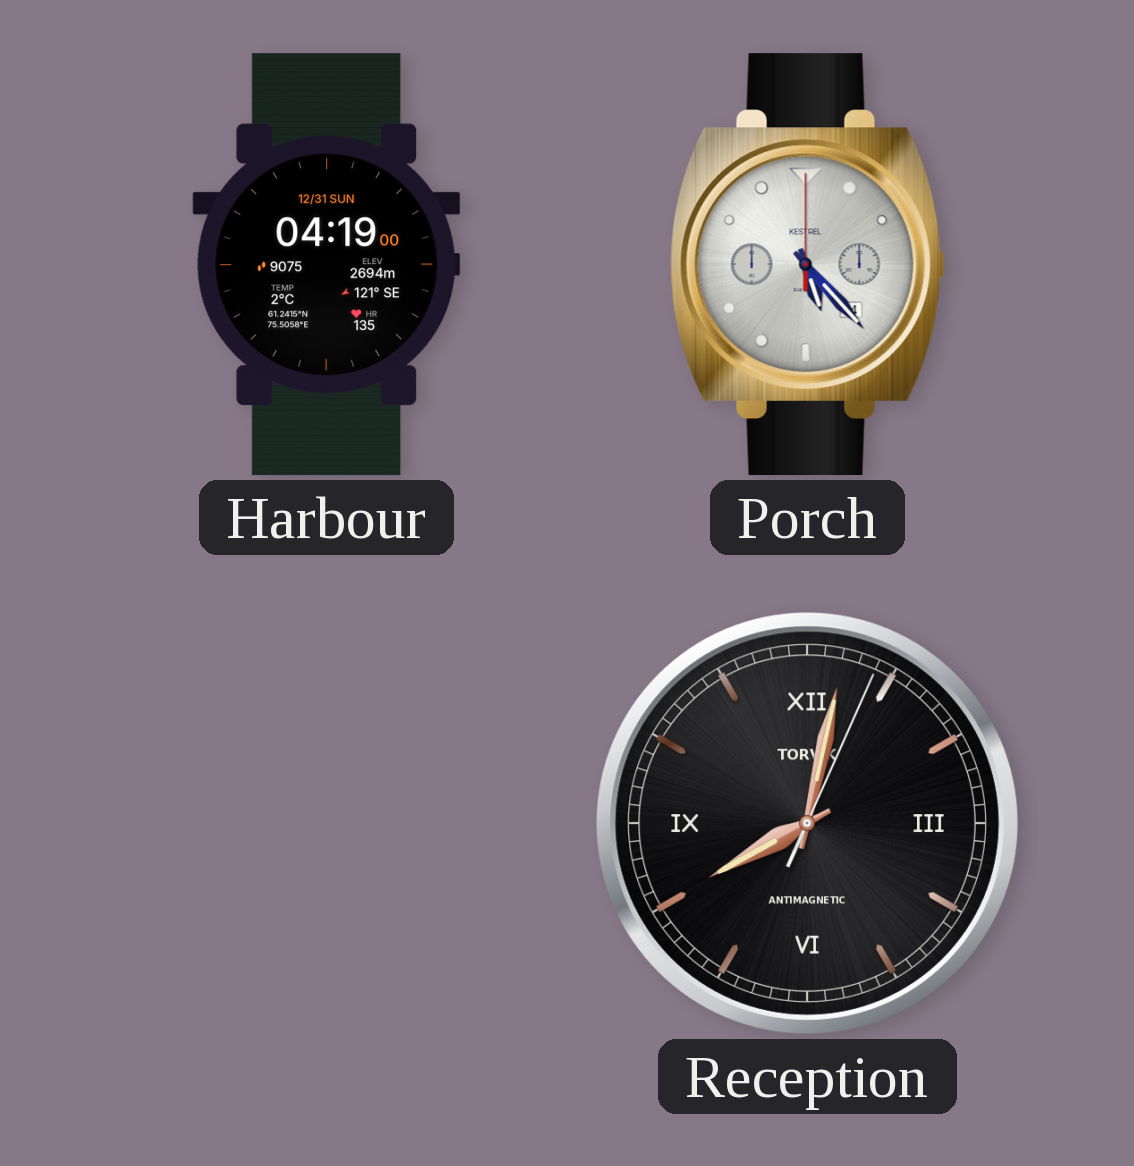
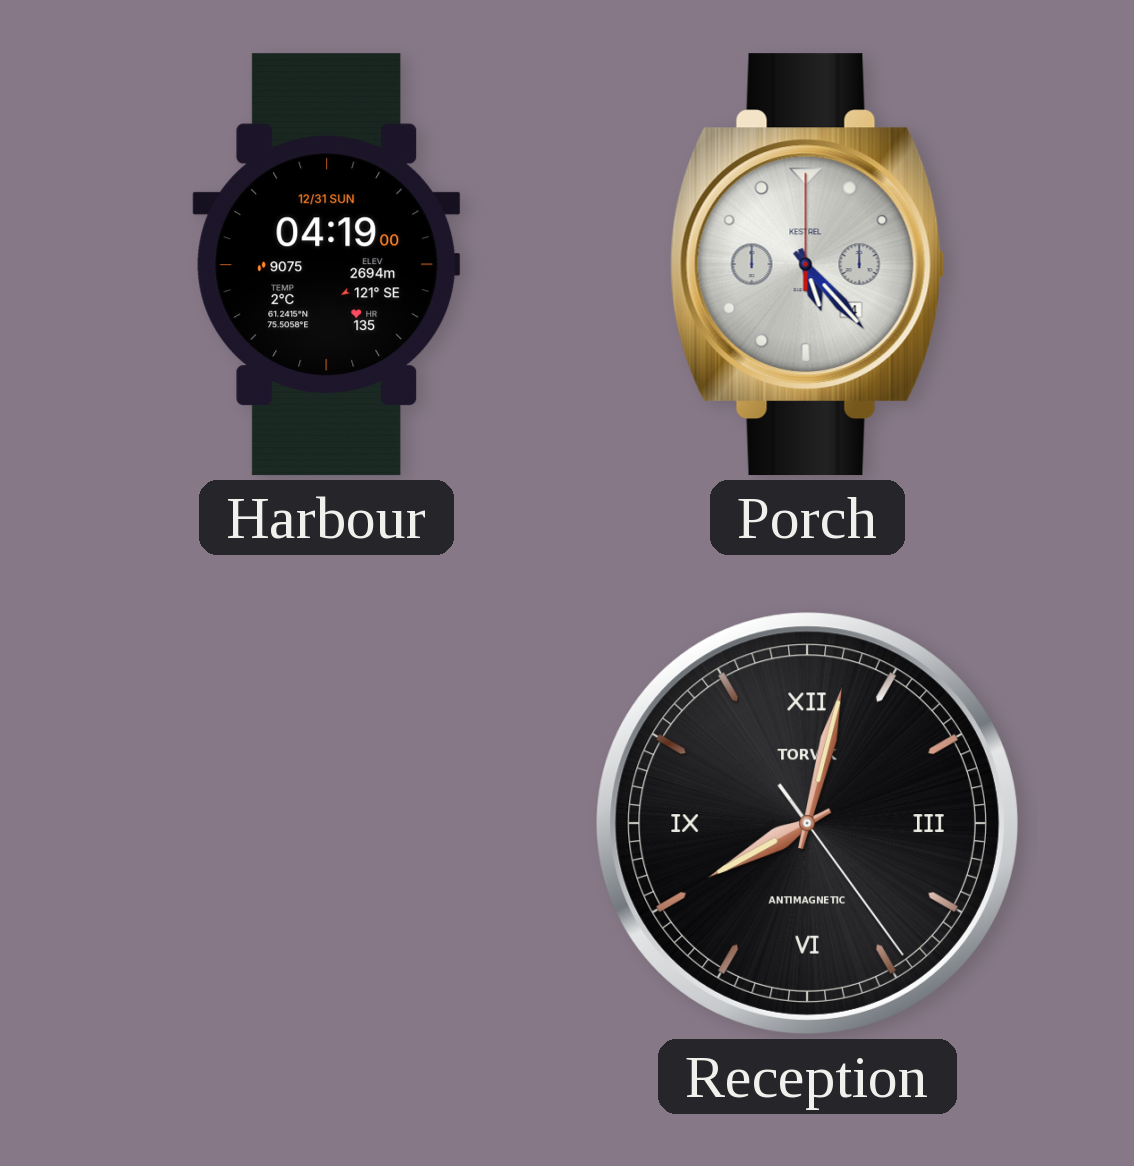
Reception: 8:02:04 -> 8:02:24
